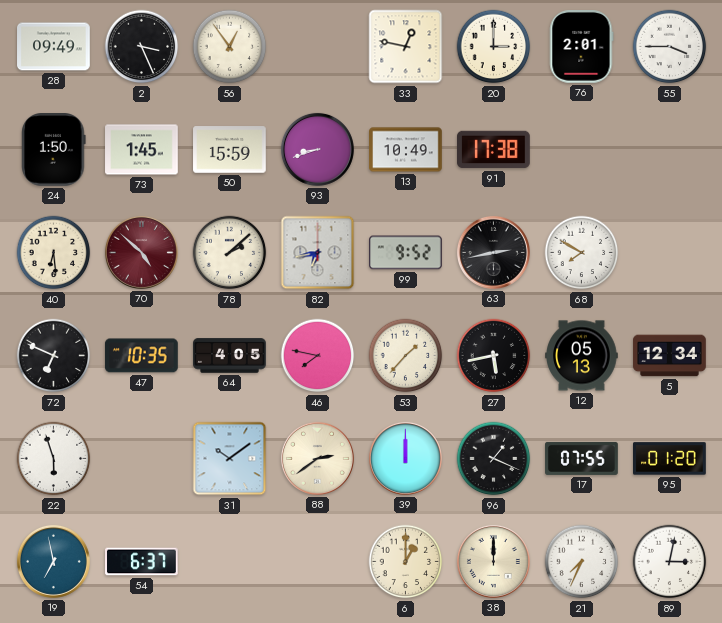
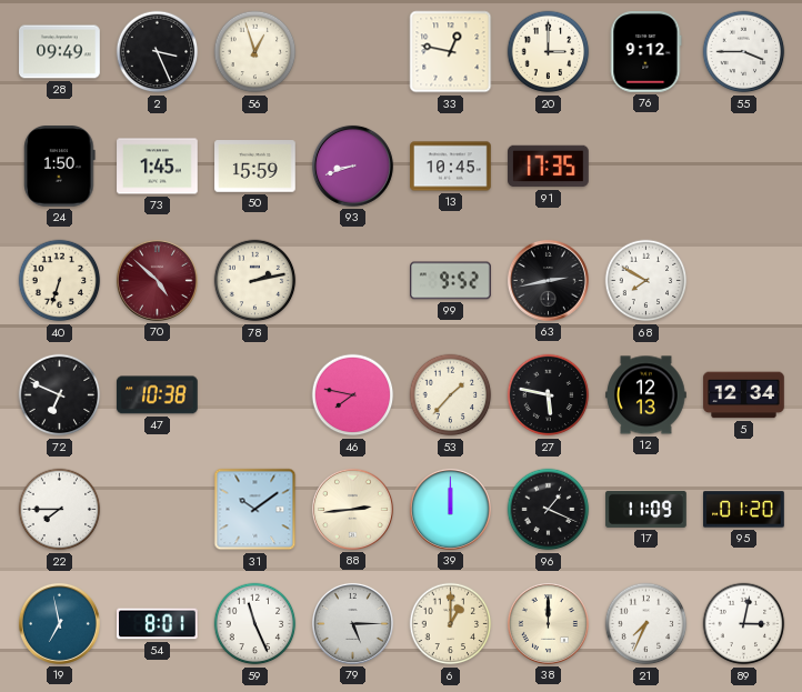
56: 12:54 -> 12:57
76: 2:01 -> 9:12
13: 10:49 -> 10:45
91: 17:38 -> 17:35
40: 6:29 -> 6:33
78: 2:08 -> 2:13
82: 6:43 -> none
47: 10:35 -> 10:38
64: 4:05 -> none
27: 5:43 -> 5:47
12: 05:13 -> 12:13
22: 5:57 -> 7:45
88: 2:39 -> 2:44
17: 07:55 -> 11:09
54: 6:37 -> 8:01
59: none -> 11:26
79: none -> 5:15
